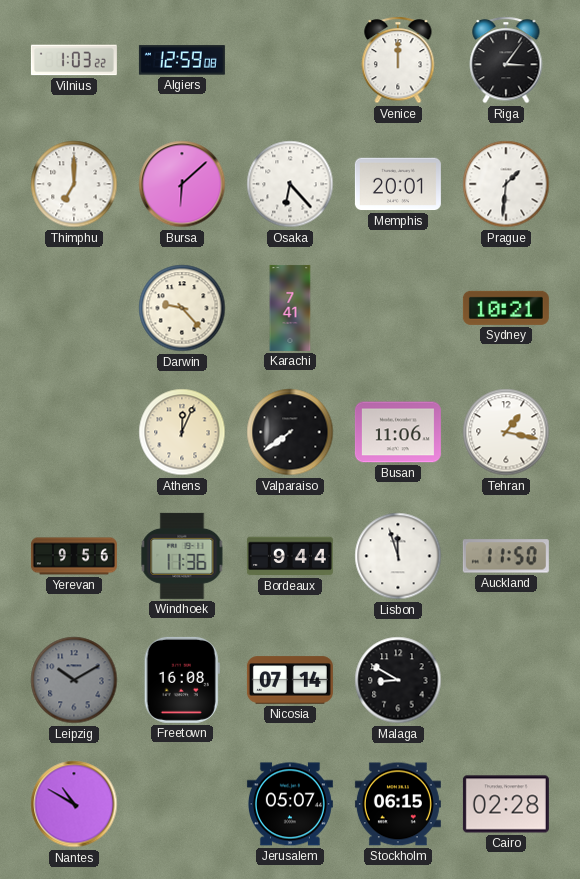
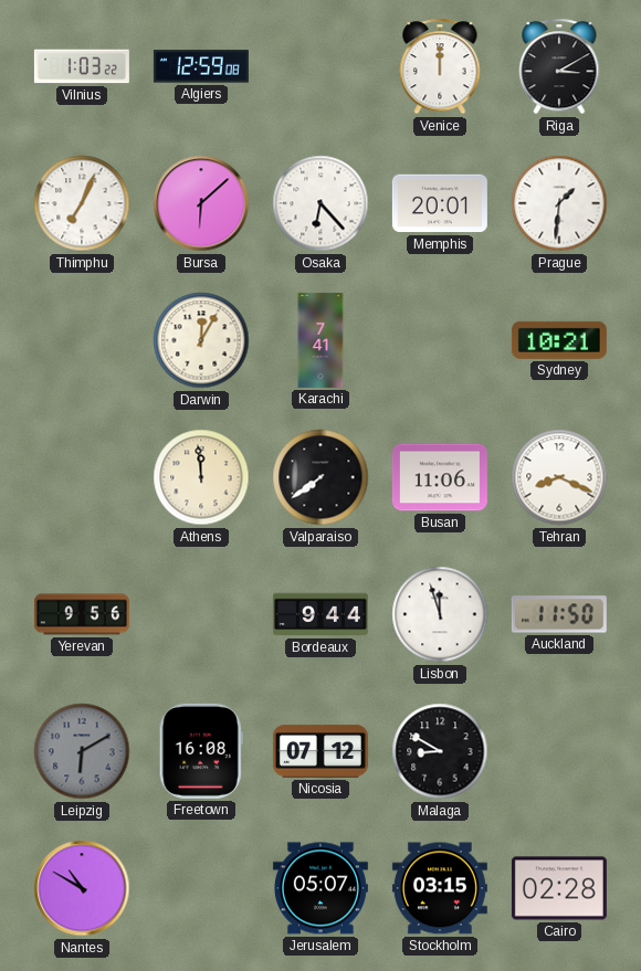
Riga: 3:06 -> 3:10
Thimphu: 7:00 -> 7:04
Darwin: 9:23 -> 12:05
Athens: 12:04 -> 11:59
Tehran: 1:17 -> 8:19
Windhoek: 11:36 -> none
Leipzig: 10:10 -> 6:10
Nicosia: 07:14 -> 07:12
Stockholm: 06:15 -> 03:15
